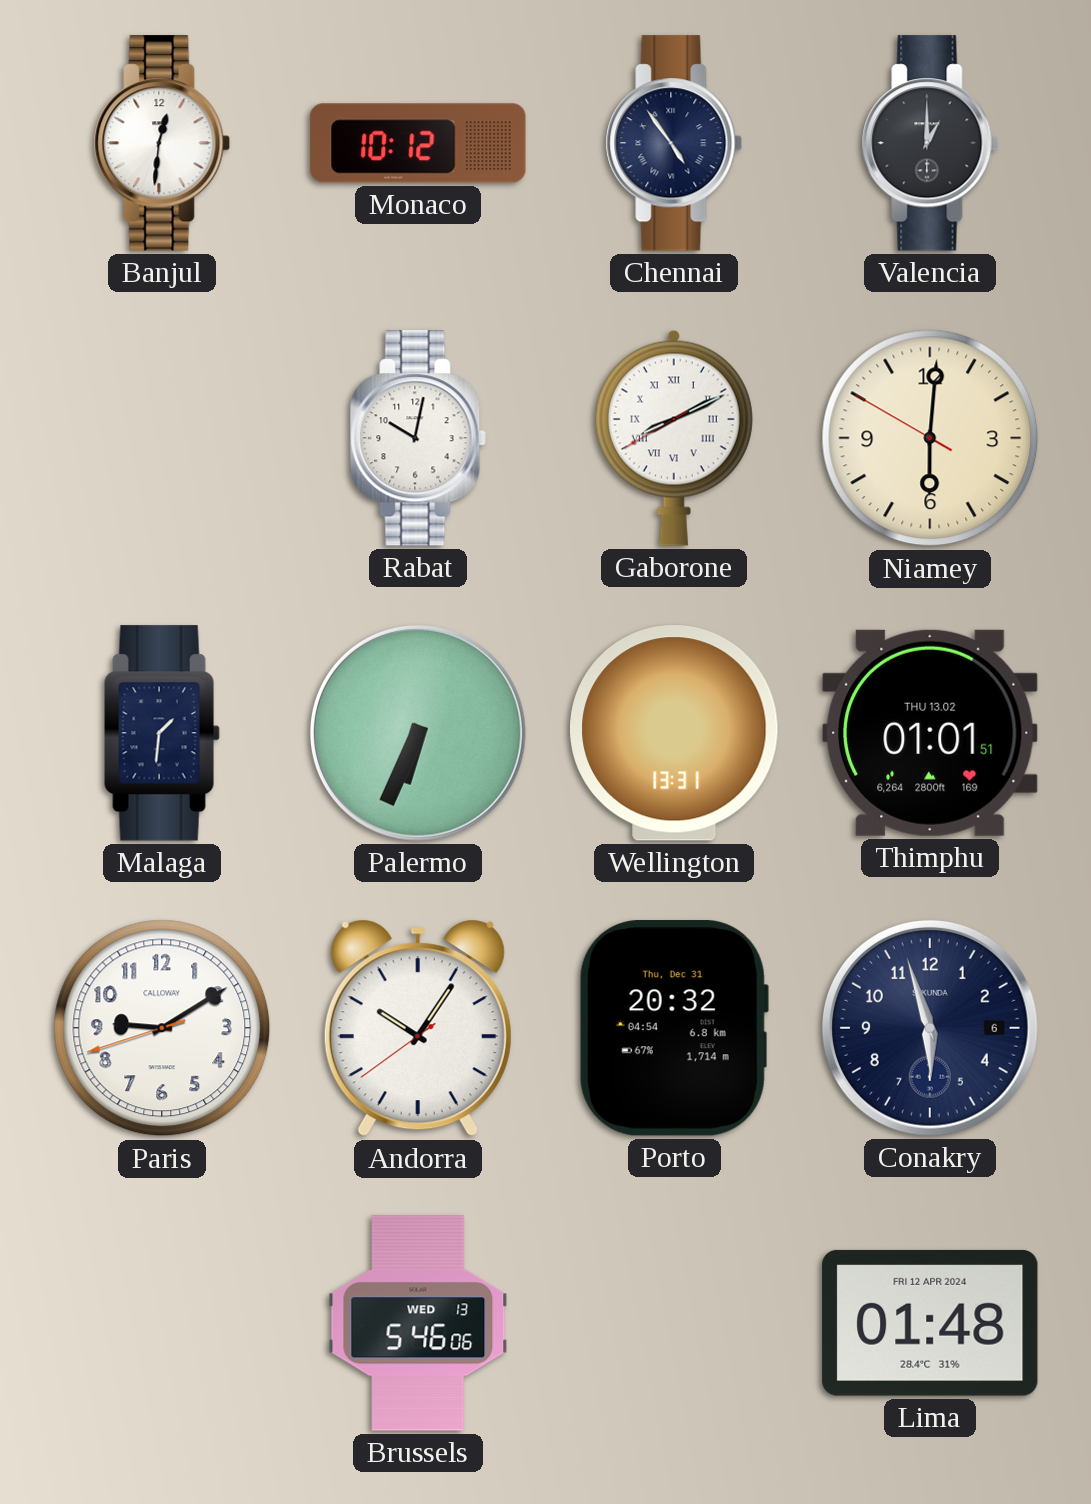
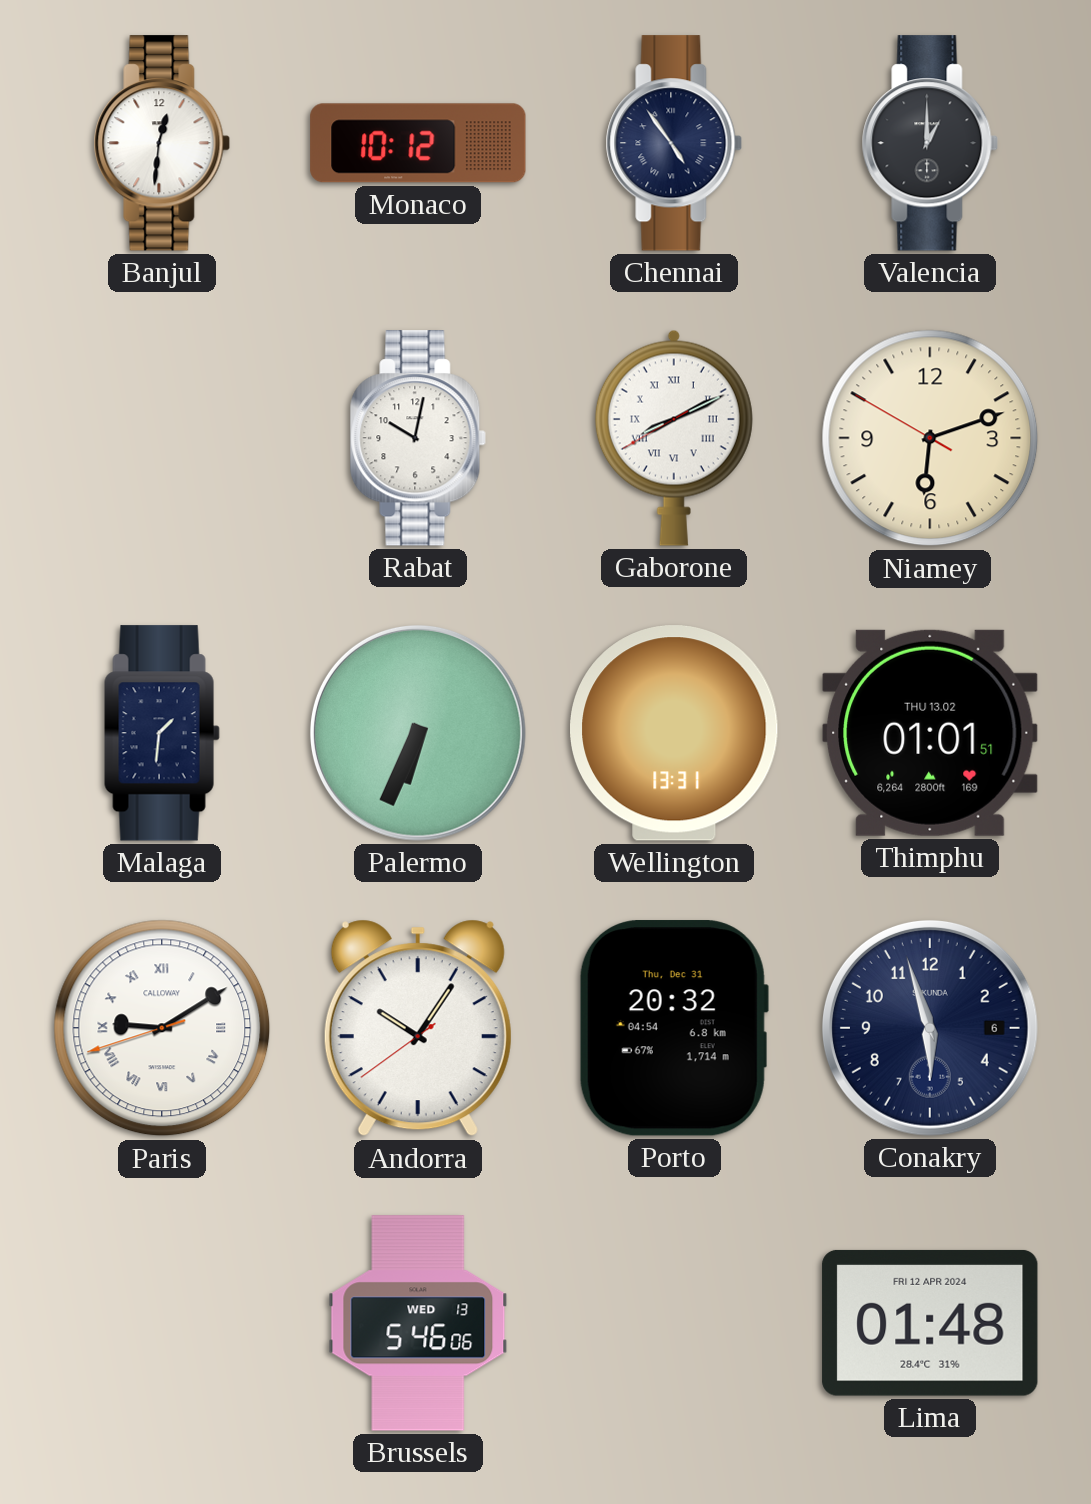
Niamey: 6:00 -> 6:11
Paris numerals: Arabic -> Roman
